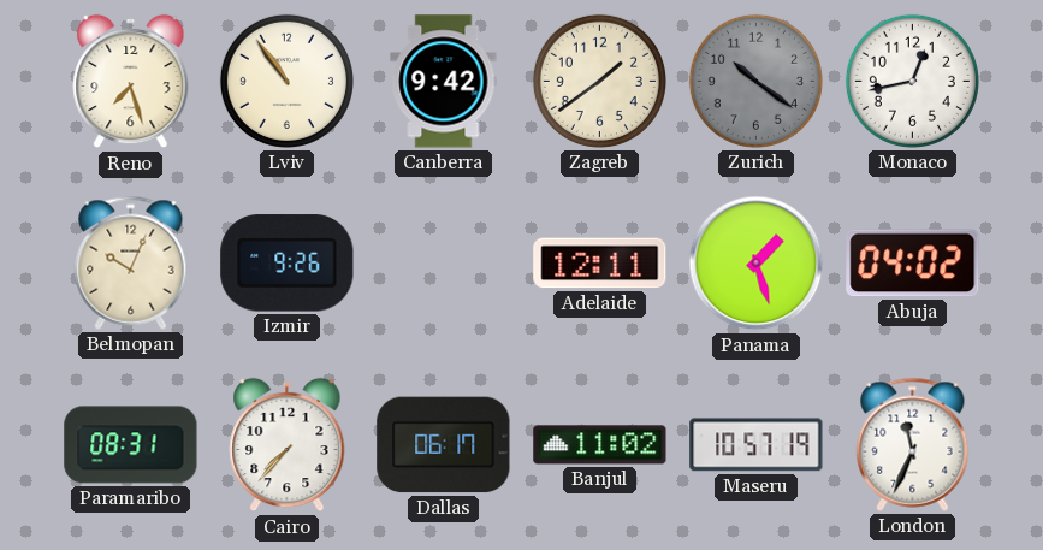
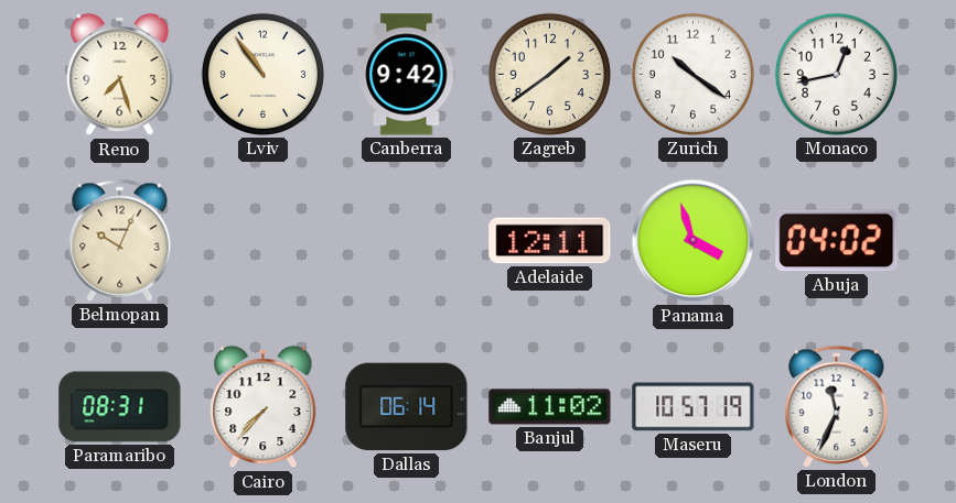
Zurich dial: grey -> white
Izmir: 9:26 -> none
Panama: 1:27 -> 3:57
Dallas: 06:17 -> 06:14
